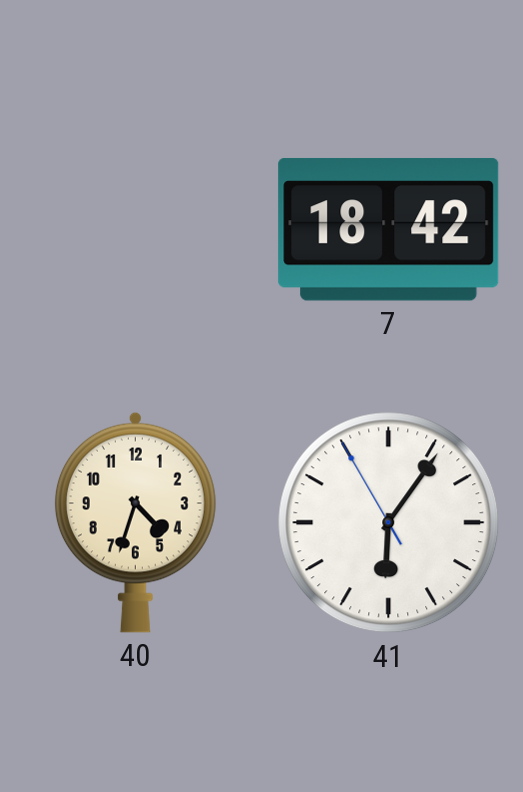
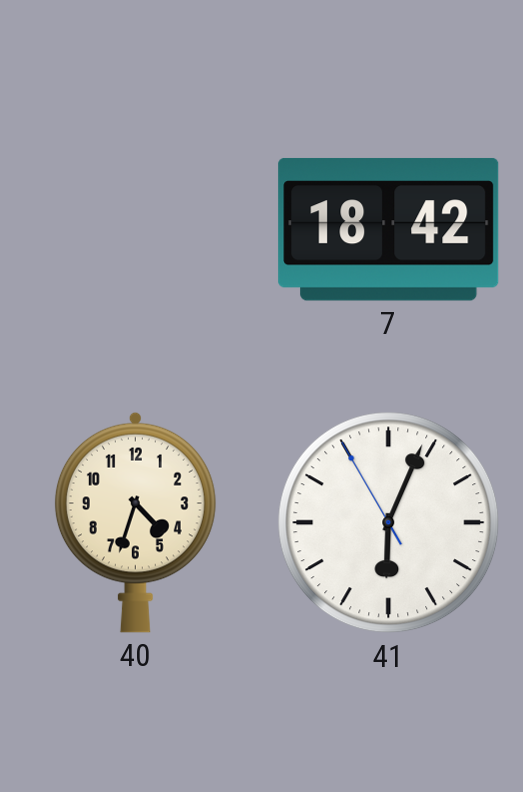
41: 6:05 -> 6:03
